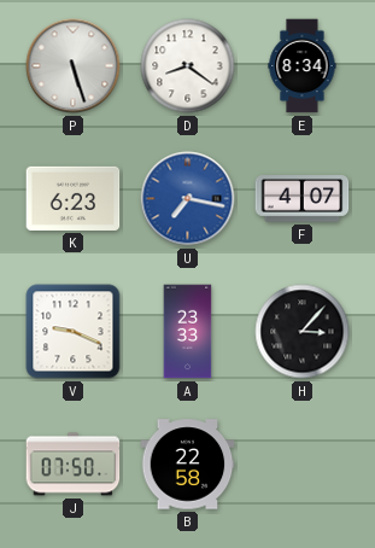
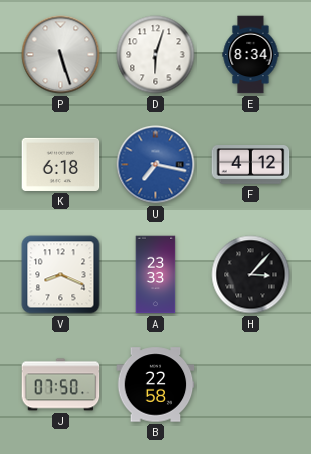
D: 8:21 -> 6:03
K: 6:23 -> 6:18
F: 4:07 -> 4:12
V: 9:19 -> 8:19
